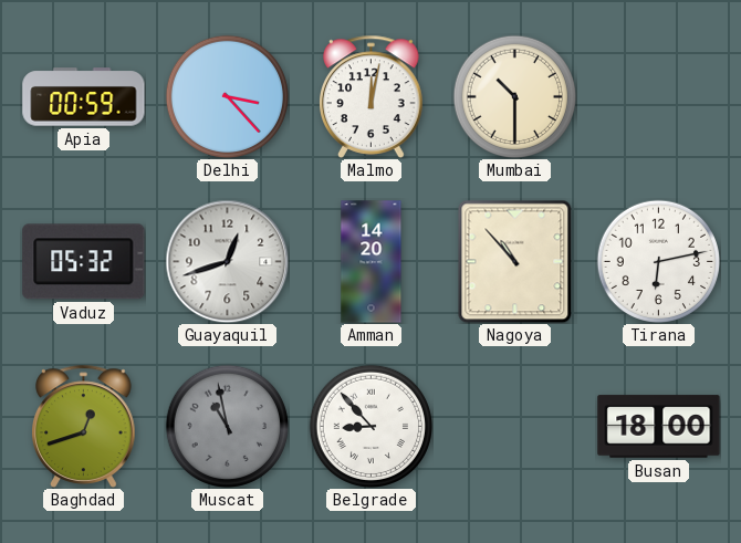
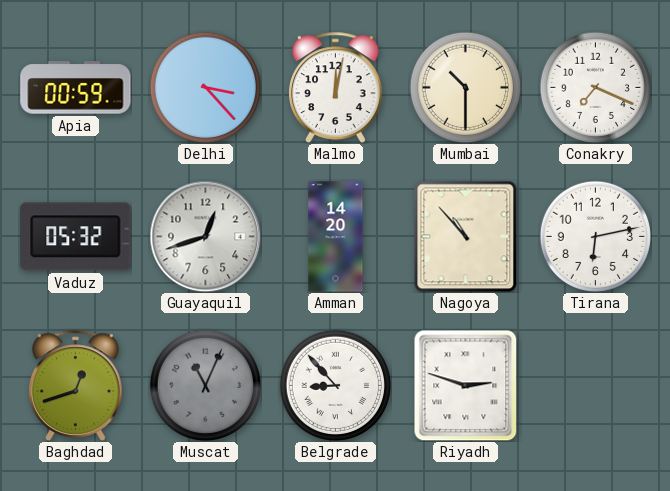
Conakry: none -> 7:19
Muscat: 10:58 -> 11:04
Riyadh: none -> 2:48
Busan: 18:00 -> none
